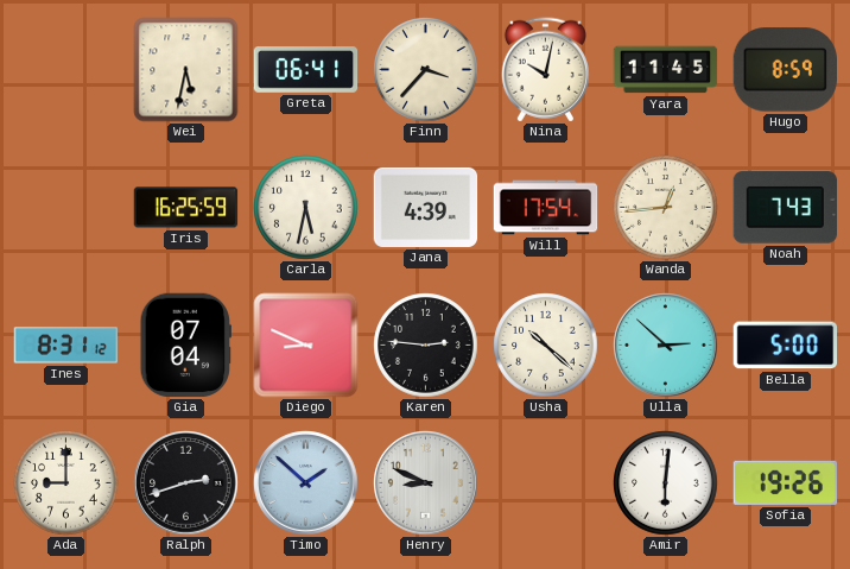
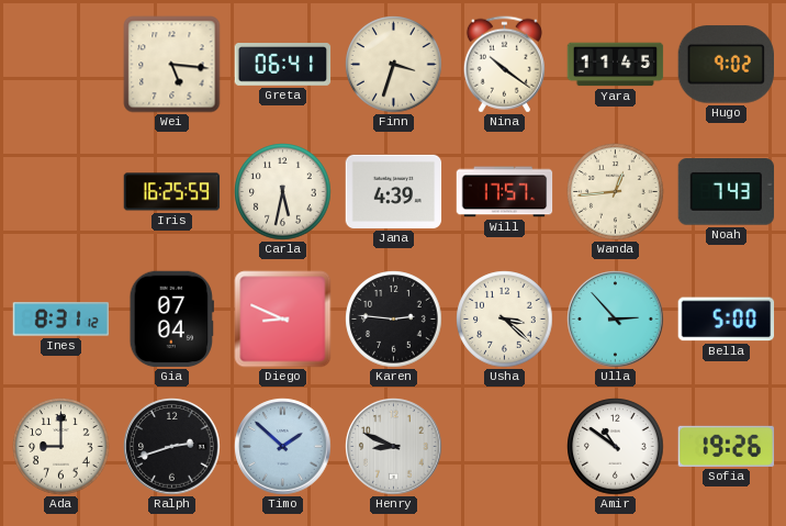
Wei: 5:32 -> 5:16
Finn: 3:37 -> 3:33
Nina: 10:02 -> 10:21
Hugo: 8:59 -> 9:02
Will: 17:54 -> 17:57
Usha: 10:22 -> 3:22
Ulla: 2:52 -> 2:53
Amir: 6:01 -> 10:51
